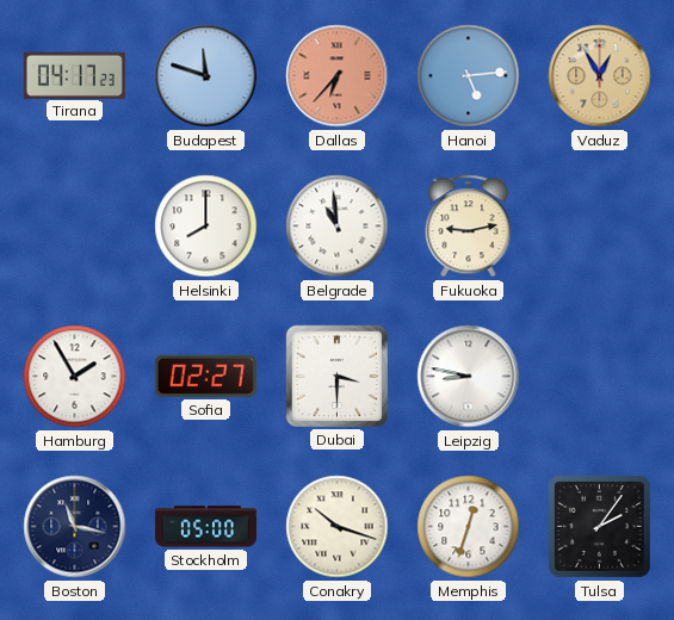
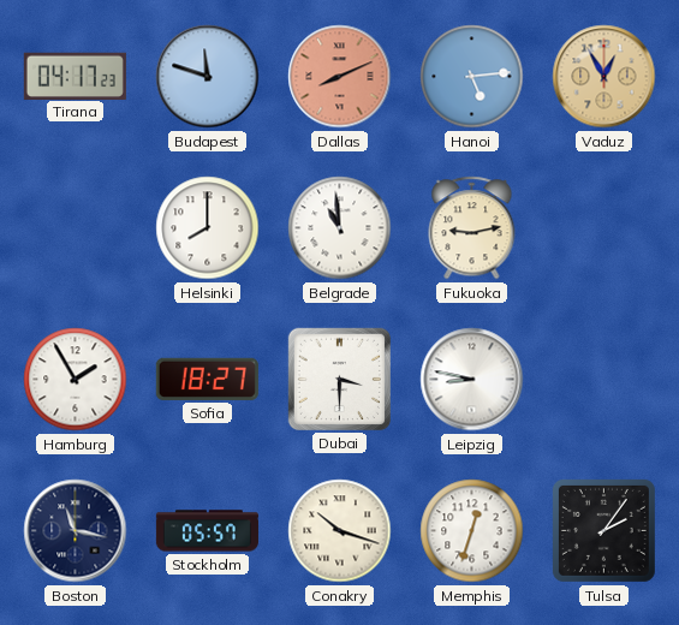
Dallas: 6:37 -> 8:11
Sofia: 02:27 -> 18:27
Stockholm: 05:00 -> 05:57
